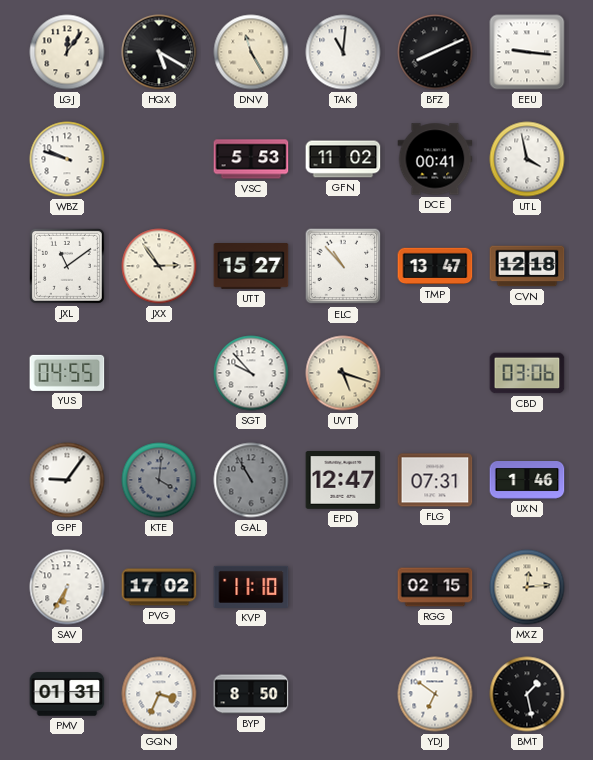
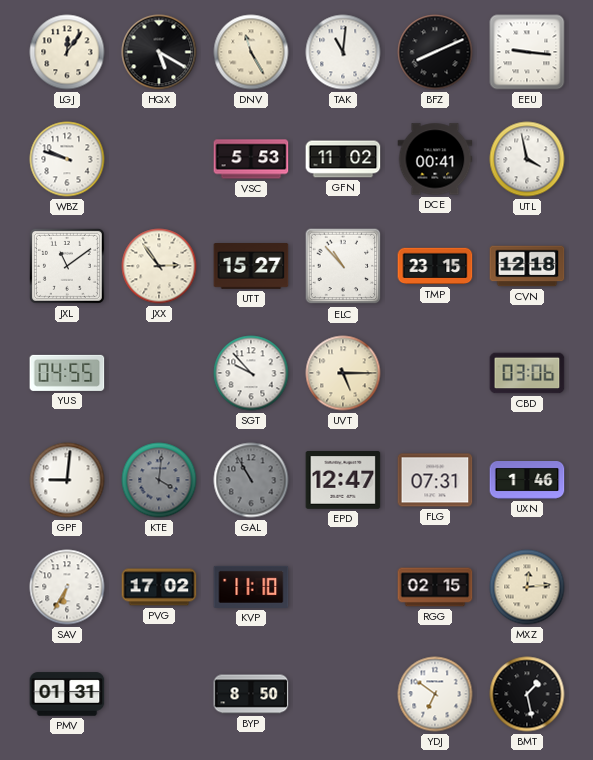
TMP: 13:47 -> 23:15
UVT: 5:18 -> 5:15
GPF: 9:06 -> 9:01
GQN: 3:34 -> none
